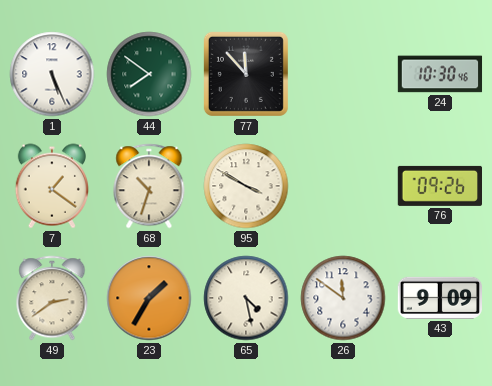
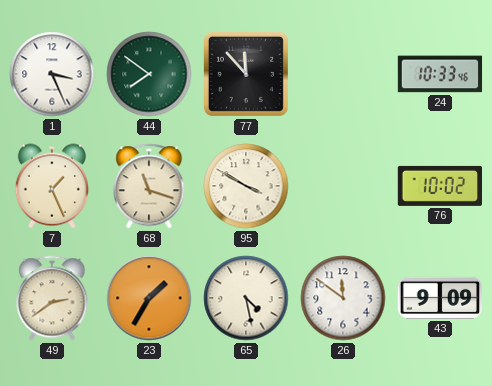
1: 5:26 -> 3:26
24: 10:30 -> 10:33
7: 1:21 -> 1:26
68: 10:33 -> 11:18
76: 09:26 -> 10:02
